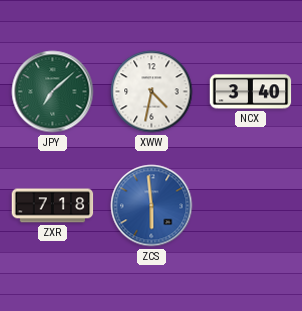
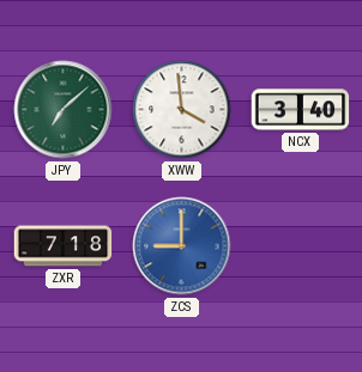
XWW: 4:32 -> 3:59
ZCS: 5:59 -> 9:00
